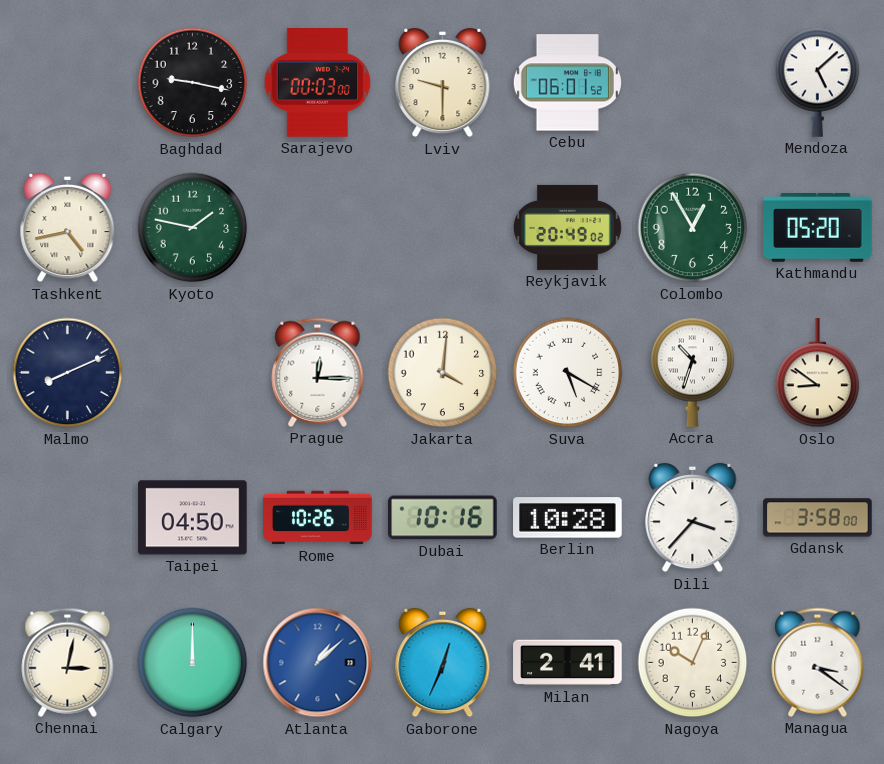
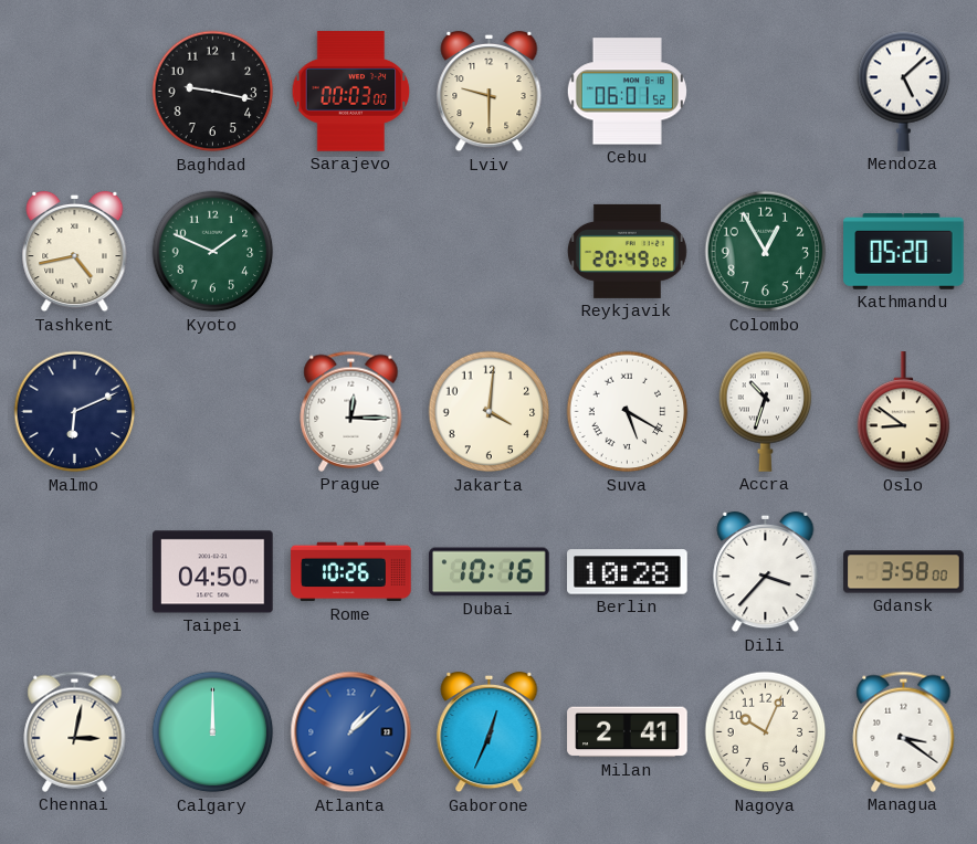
Kyoto: 1:47 -> 1:49
Malmo: 8:11 -> 6:11
